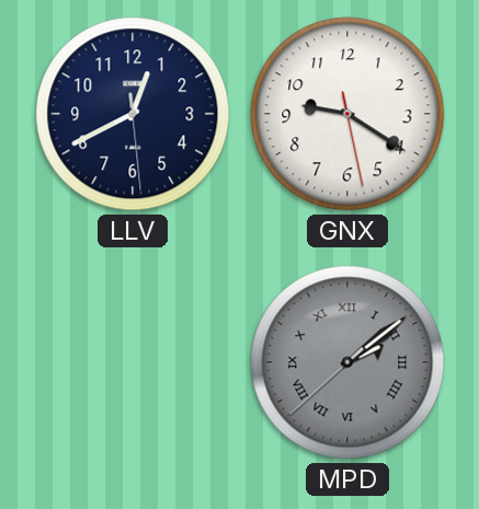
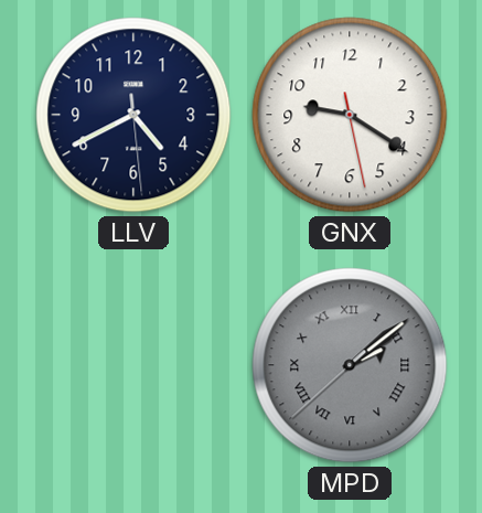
LLV: 12:40 -> 4:40
